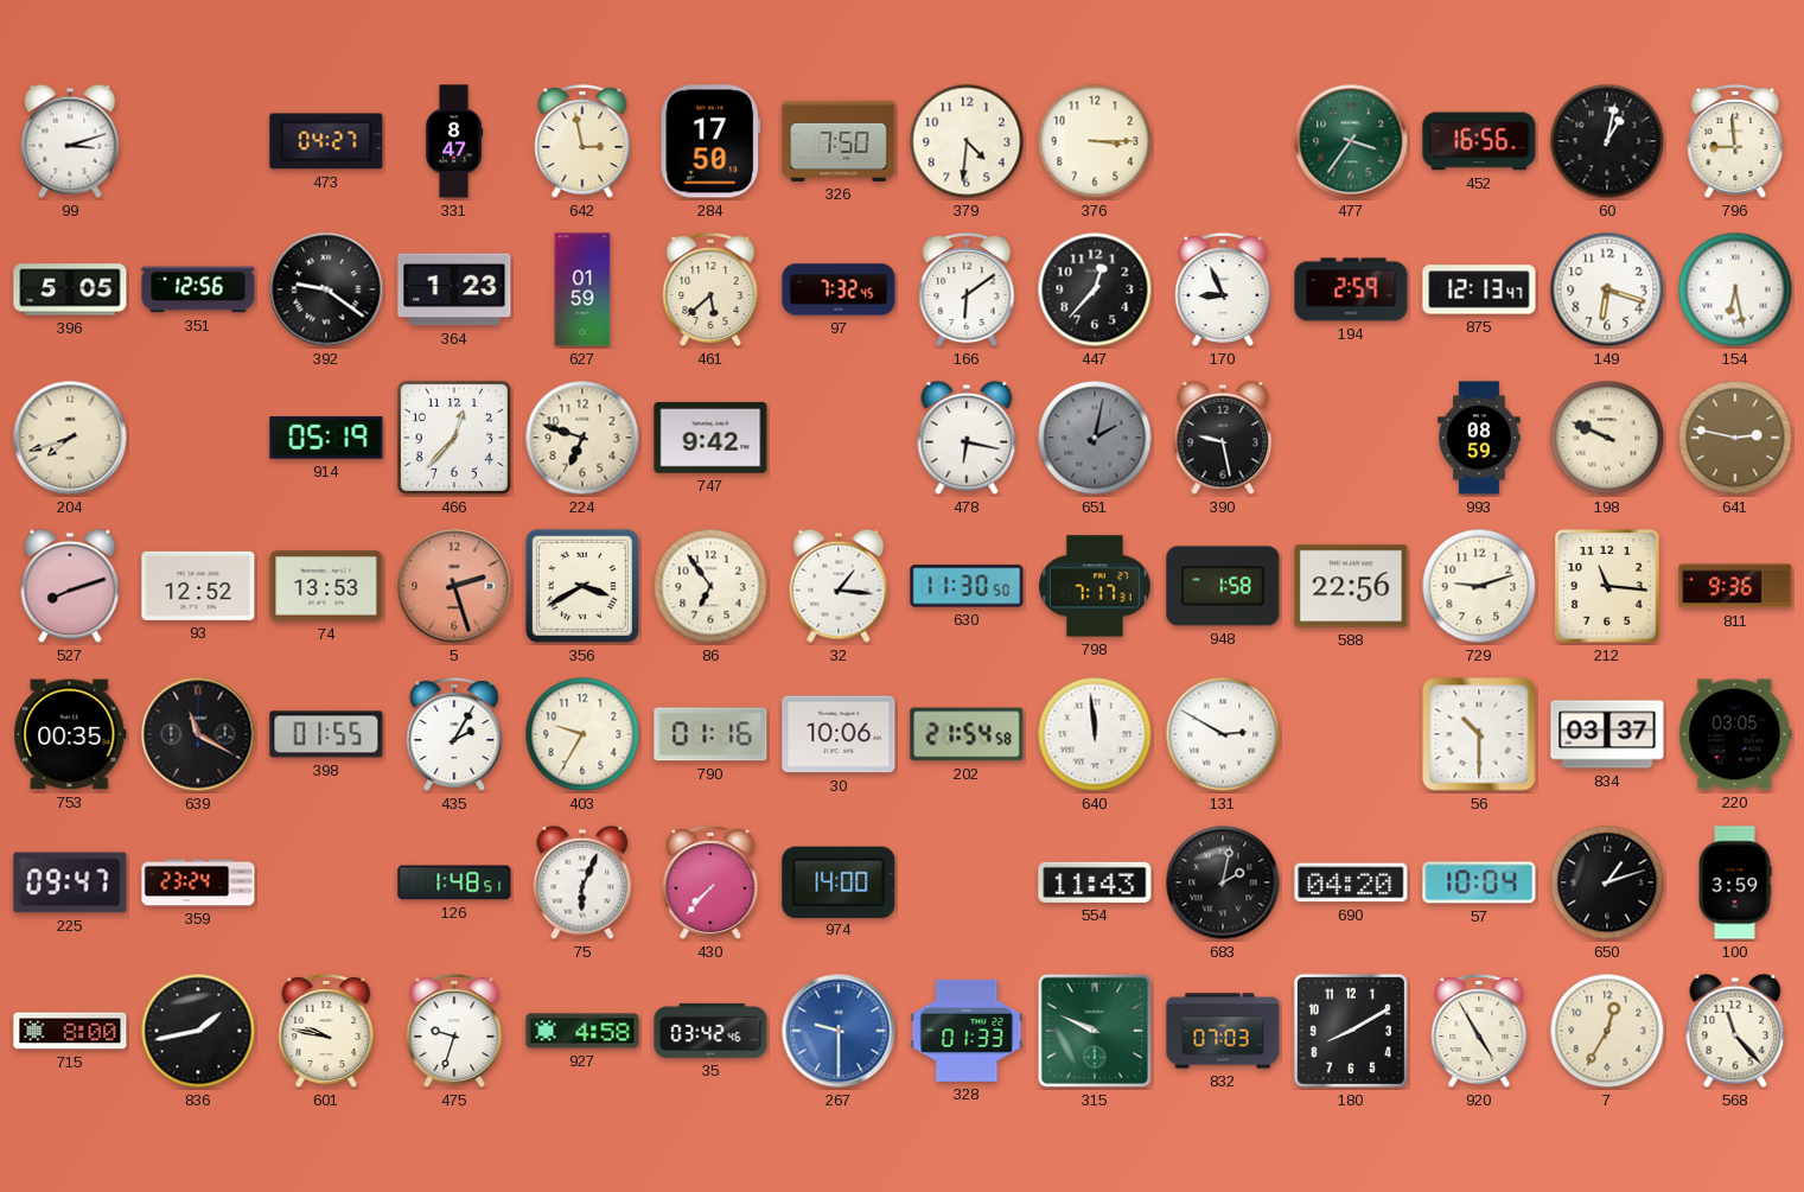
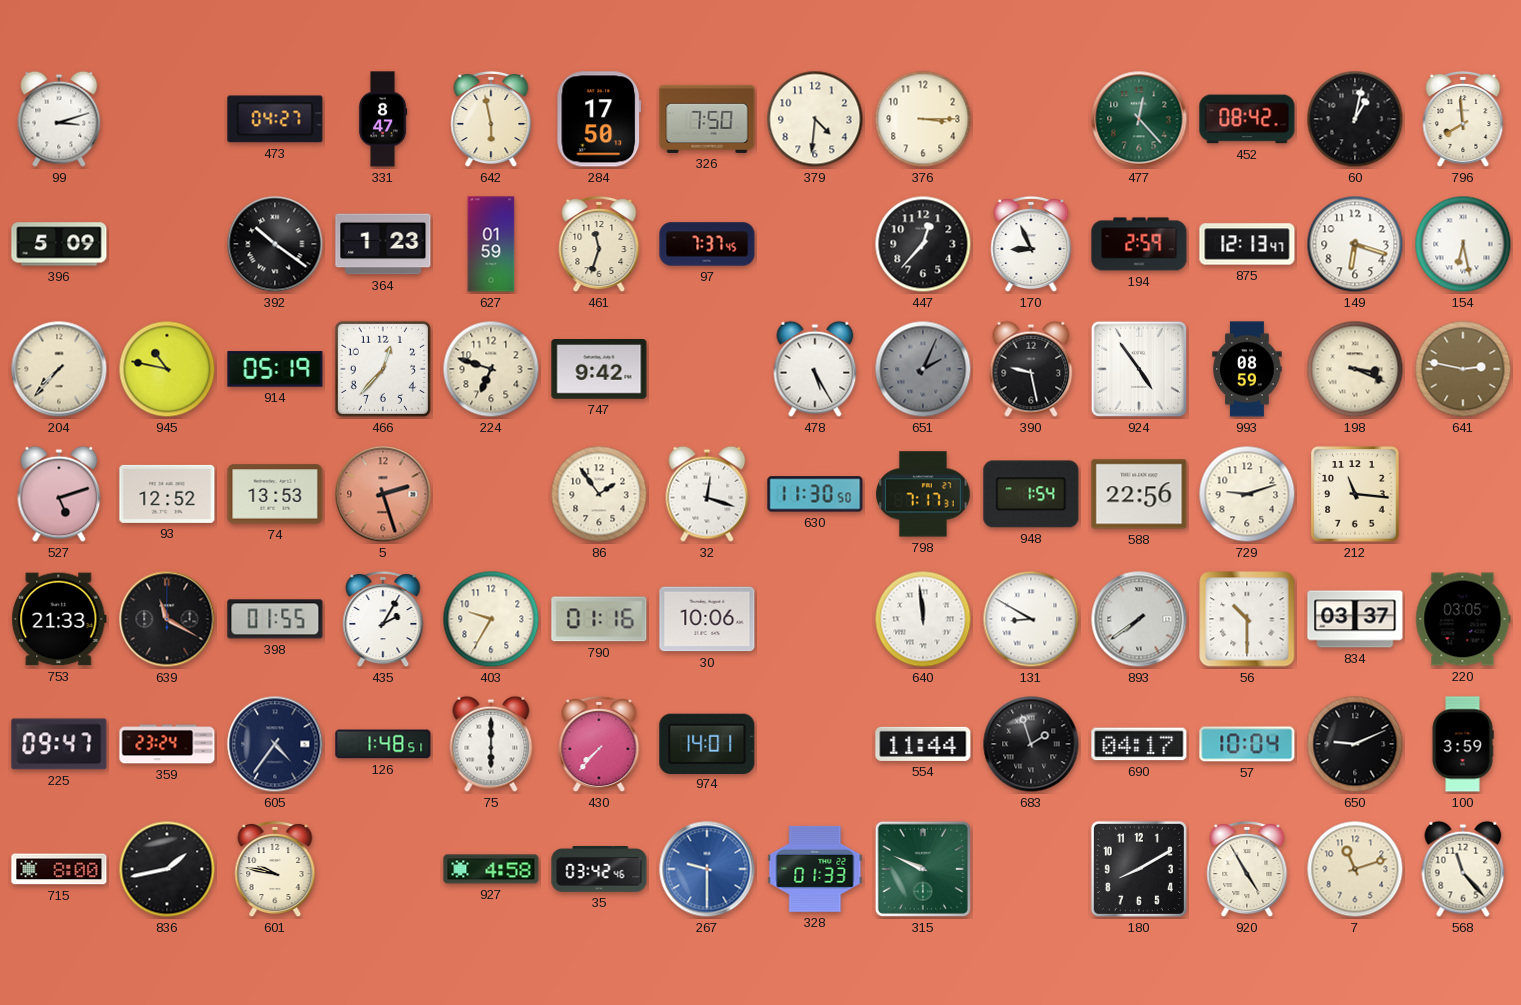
642: 2:58 -> 5:58
477: 3:36 -> 12:23
452: 16:56 -> 08:42
796: 8:59 -> 7:59
396: 5:05 -> 5:09
351: 12:56 -> none
392: 9:21 -> 10:21
461: 5:38 -> 11:33
97: 7:32 -> 7:37
166: 6:09 -> none
204: 7:42 -> 7:37
945: none -> 10:47
478: 6:17 -> 5:25
651: 2:02 -> 2:04
924: none -> 4:54
198: 9:49 -> 3:19
527: 8:12 -> 5:12
356: 3:40 -> none
86: 6:54 -> 1:54
32: 1:16 -> 12:18
948: 1:58 -> 1:54
811: 9:36 -> none
753: 00:35 -> 21:33
202: 21:54 -> none
131: 2:50 -> 8:50
893: none -> 7:39
605: none -> 4:36
75: 6:04 -> 6:00
974: 14:00 -> 14:01
554: 11:43 -> 11:44
683: 2:02 -> 1:57
690: 04:20 -> 04:17
650: 1:12 -> 9:11
475: 9:33 -> none
832: 07:03 -> none
7: 12:35 -> 11:12
